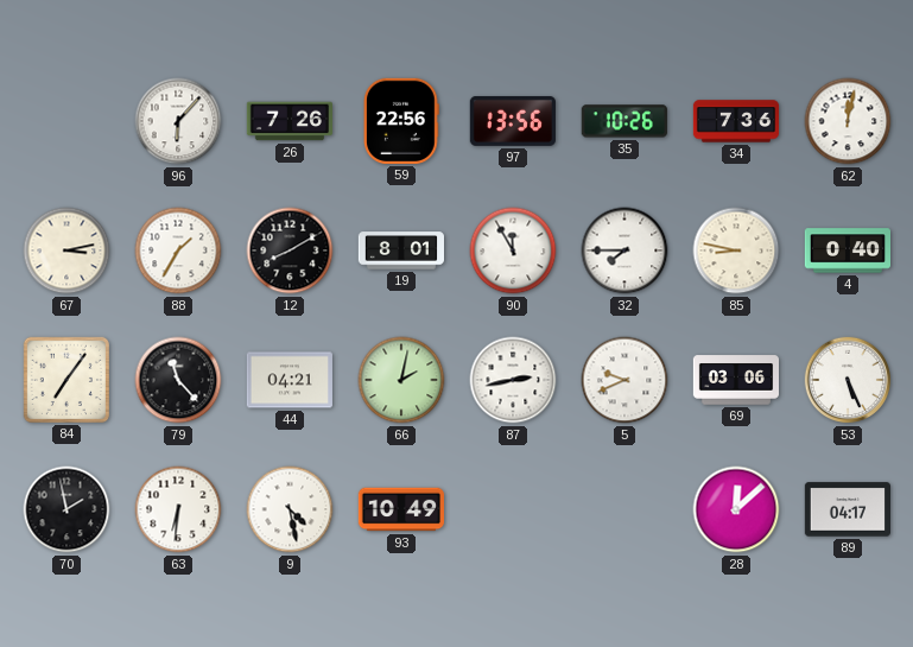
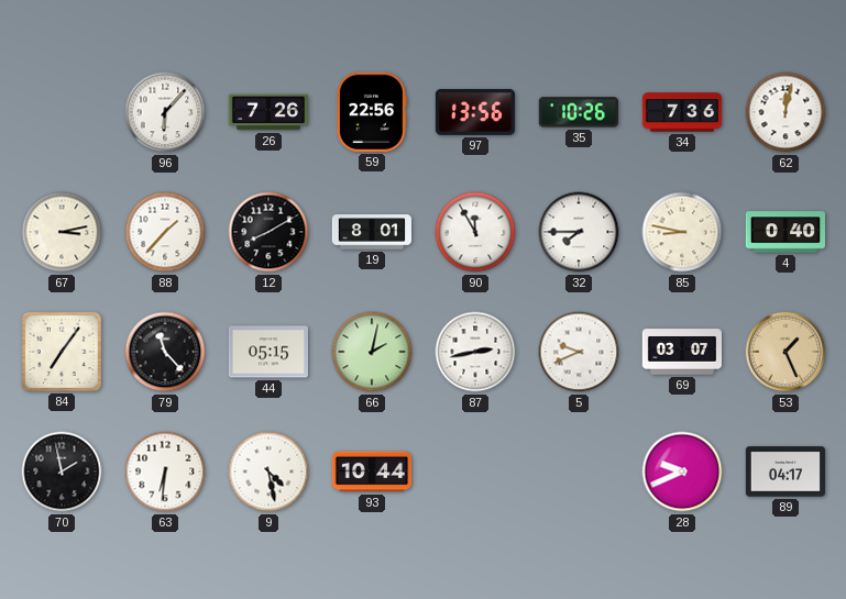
88: 1:35 -> 1:37
44: 04:21 -> 05:15
69: 03:06 -> 03:07
53: 5:26 -> 1:26
53 dial: white -> champagne
93: 10:49 -> 10:44
28: 12:08 -> 9:41
